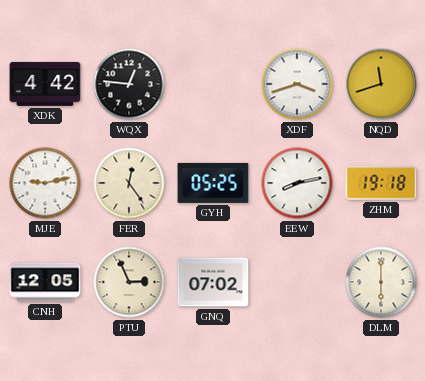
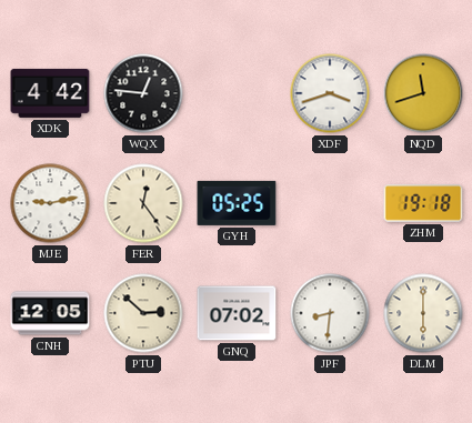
EEW: 8:13 -> none
PTU: 2:56 -> 2:52
JPF: none -> 8:31
